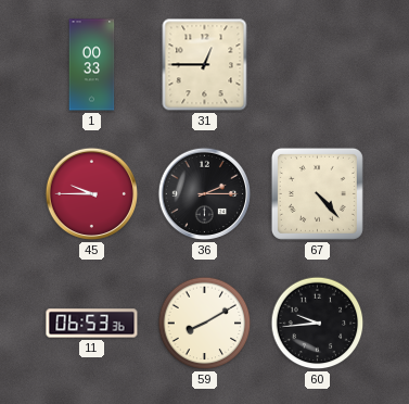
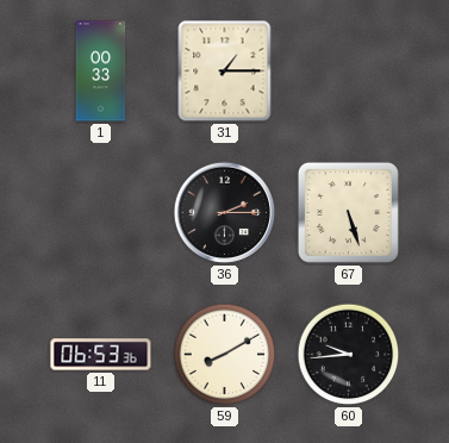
31: 12:45 -> 1:15
45: 9:45 -> none
67: 4:23 -> 5:27
